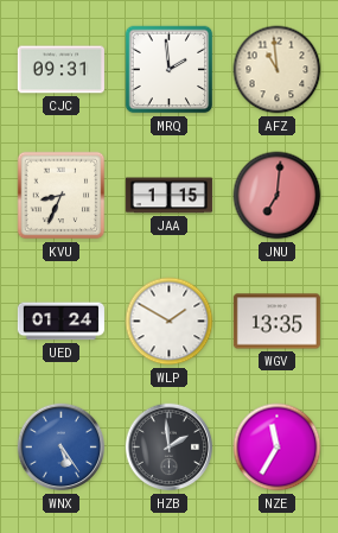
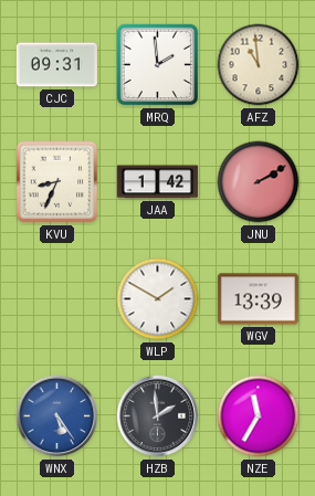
JAA: 1:15 -> 1:42
JNU: 7:01 -> 2:10
UED: 01:24 -> none
WGV: 13:35 -> 13:39
